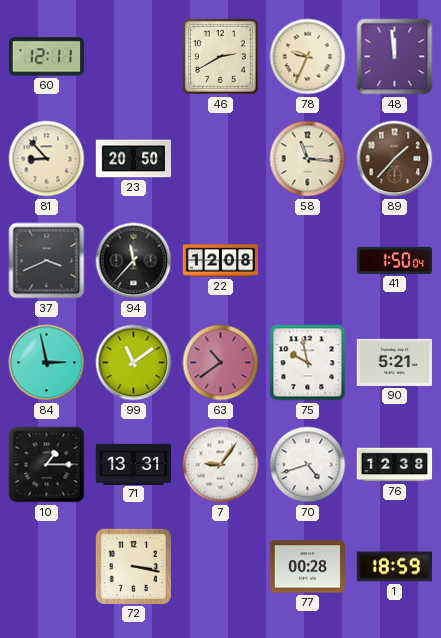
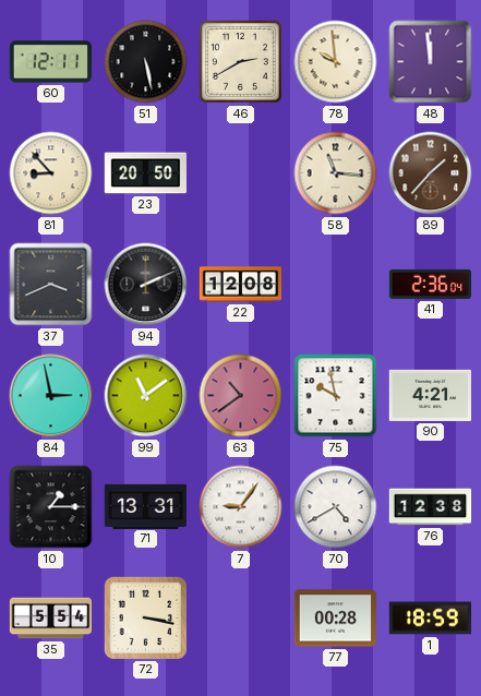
51: none -> 5:28
78: 9:34 -> 9:59
94: 11:37 -> 2:11
41: 1:50 -> 2:36
90: 5:21 -> 4:21
70: 4:42 -> 4:40
35: none -> 5:54
